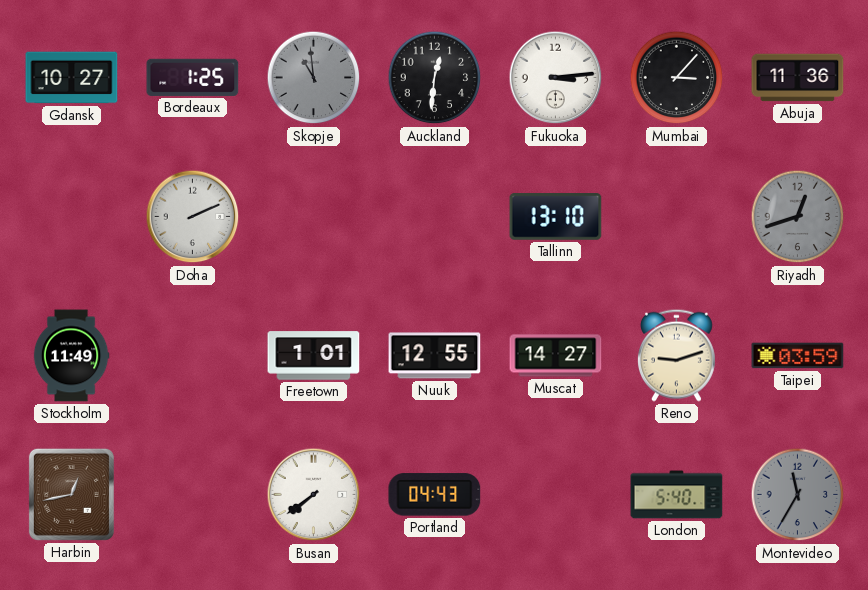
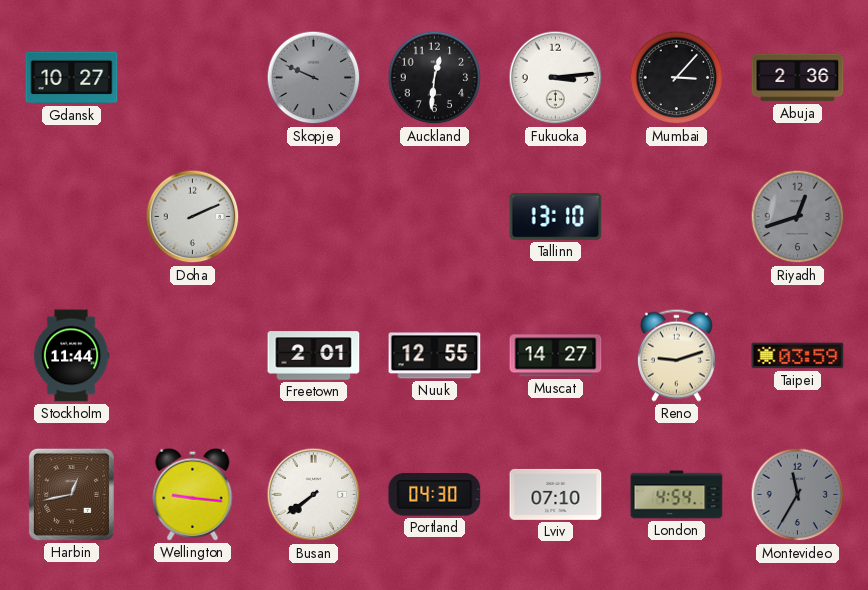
Bordeaux: 1:25 -> none
Skopje: 10:59 -> 9:49
Abuja: 11:36 -> 2:36
Stockholm: 11:49 -> 11:44
Freetown: 1:01 -> 2:01
Wellington: none -> 9:16
Portland: 04:43 -> 04:30
Lviv: none -> 07:10
London: 5:40 -> 4:54
